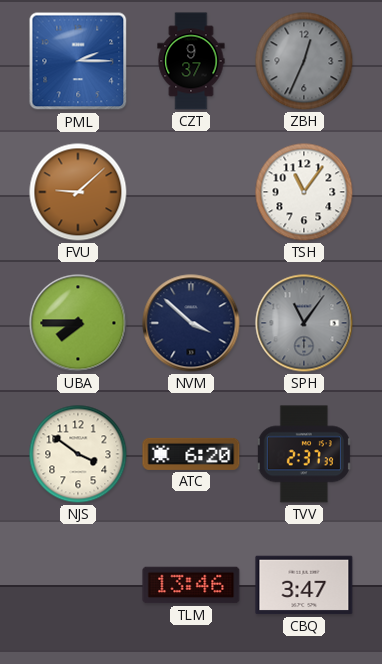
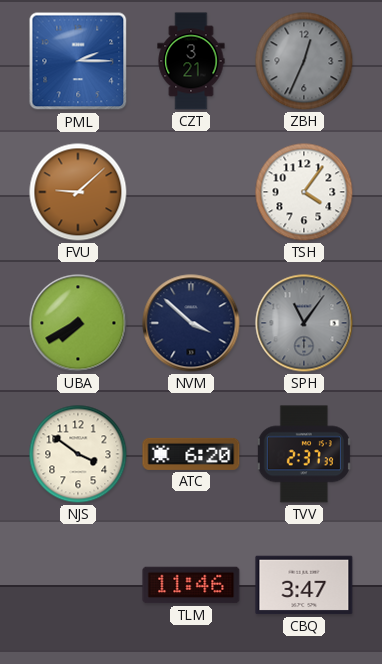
CZT: 9:37 -> 3:21
TSH: 11:06 -> 4:06
UBA: 7:45 -> 7:40
TLM: 13:46 -> 11:46
